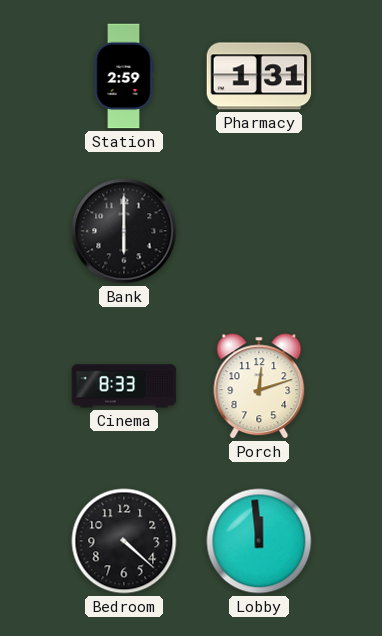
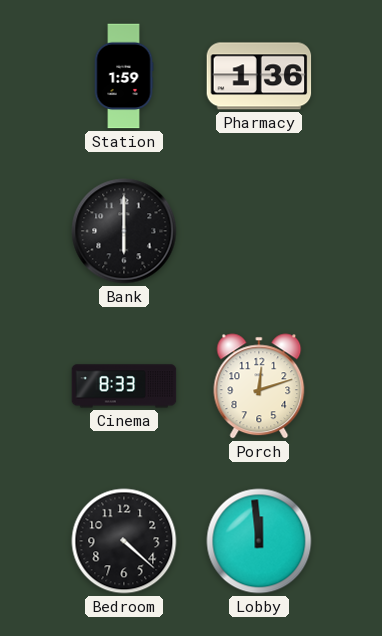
Station: 2:59 -> 1:59
Pharmacy: 1:31 -> 1:36
